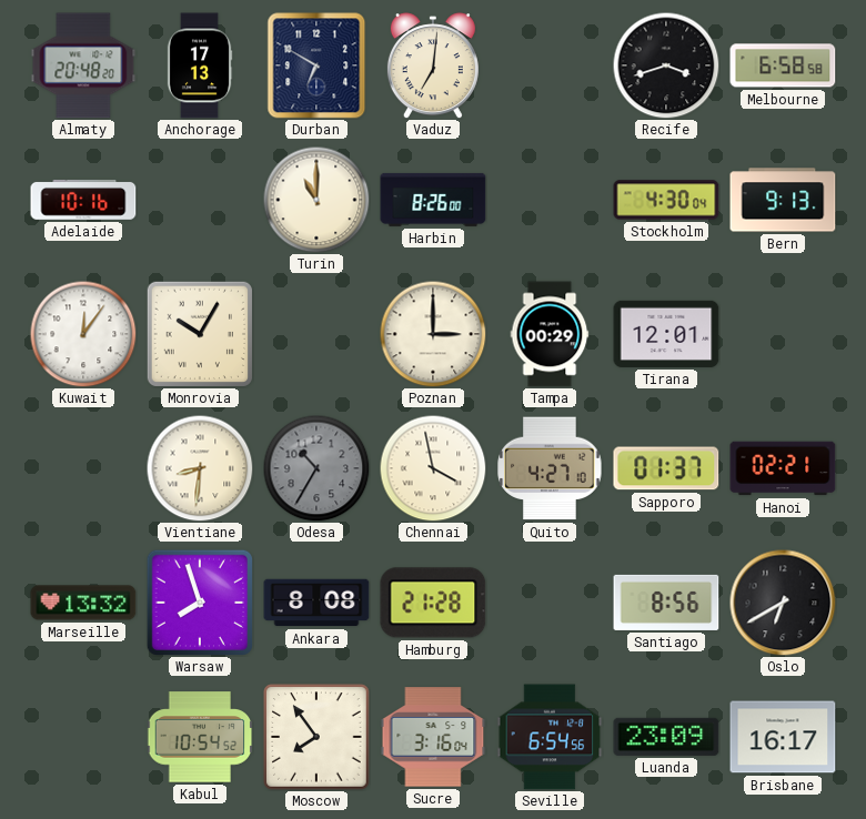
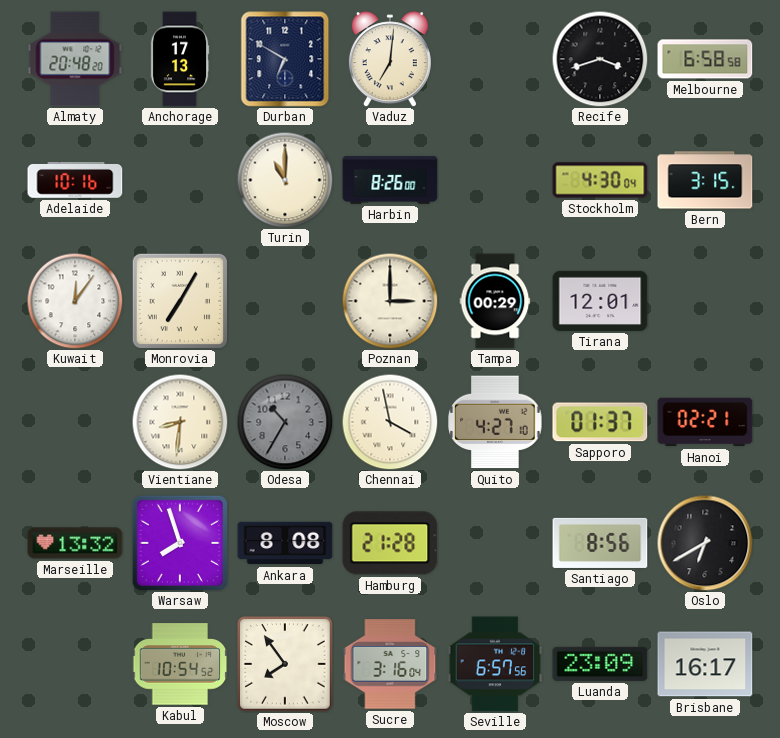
Bern: 9:13 -> 3:15
Monrovia: 10:05 -> 7:05
Seville: 6:54 -> 6:57
